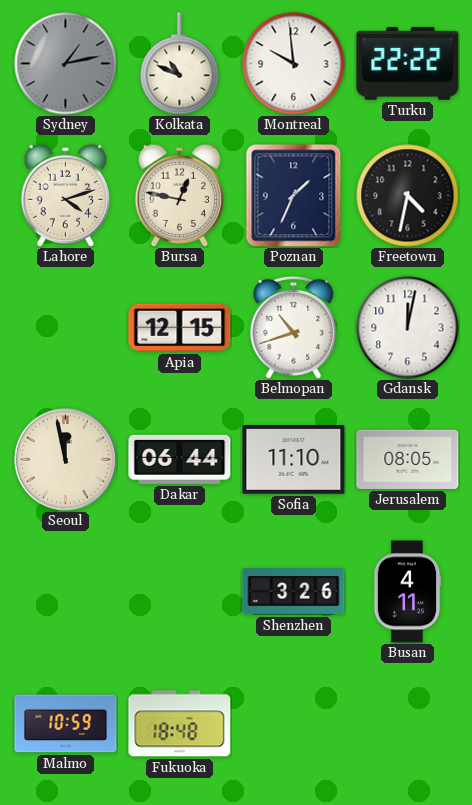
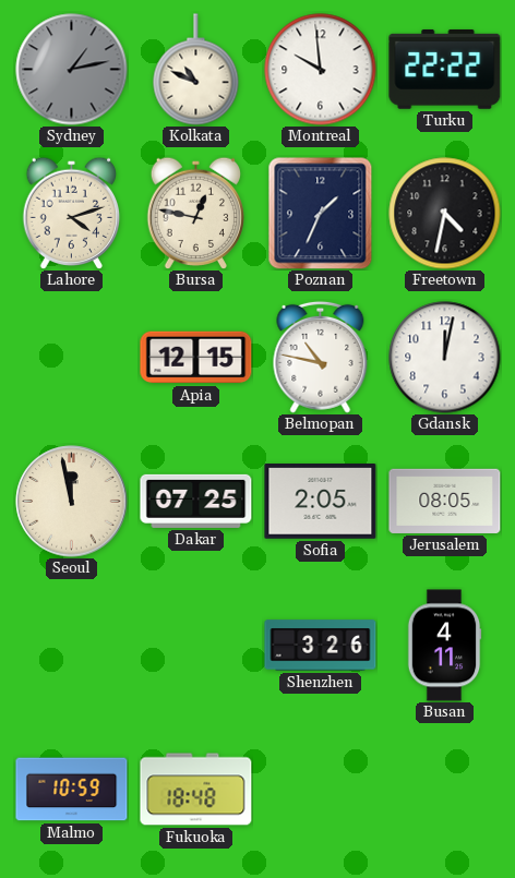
Belmopan: 10:42 -> 10:47
Dakar: 06:44 -> 07:25
Sofia: 11:10 -> 2:05
